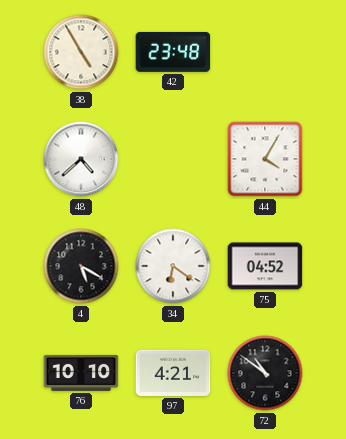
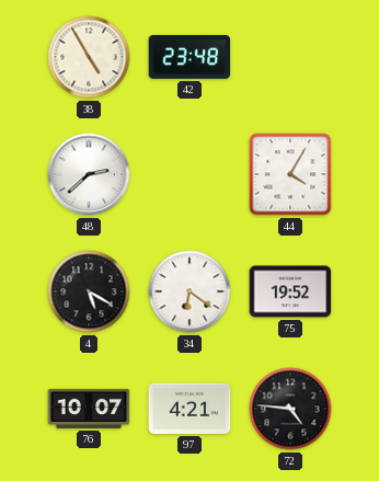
48: 4:38 -> 2:38
75: 04:52 -> 19:52
76: 10:10 -> 10:07
72: 10:51 -> 4:46
